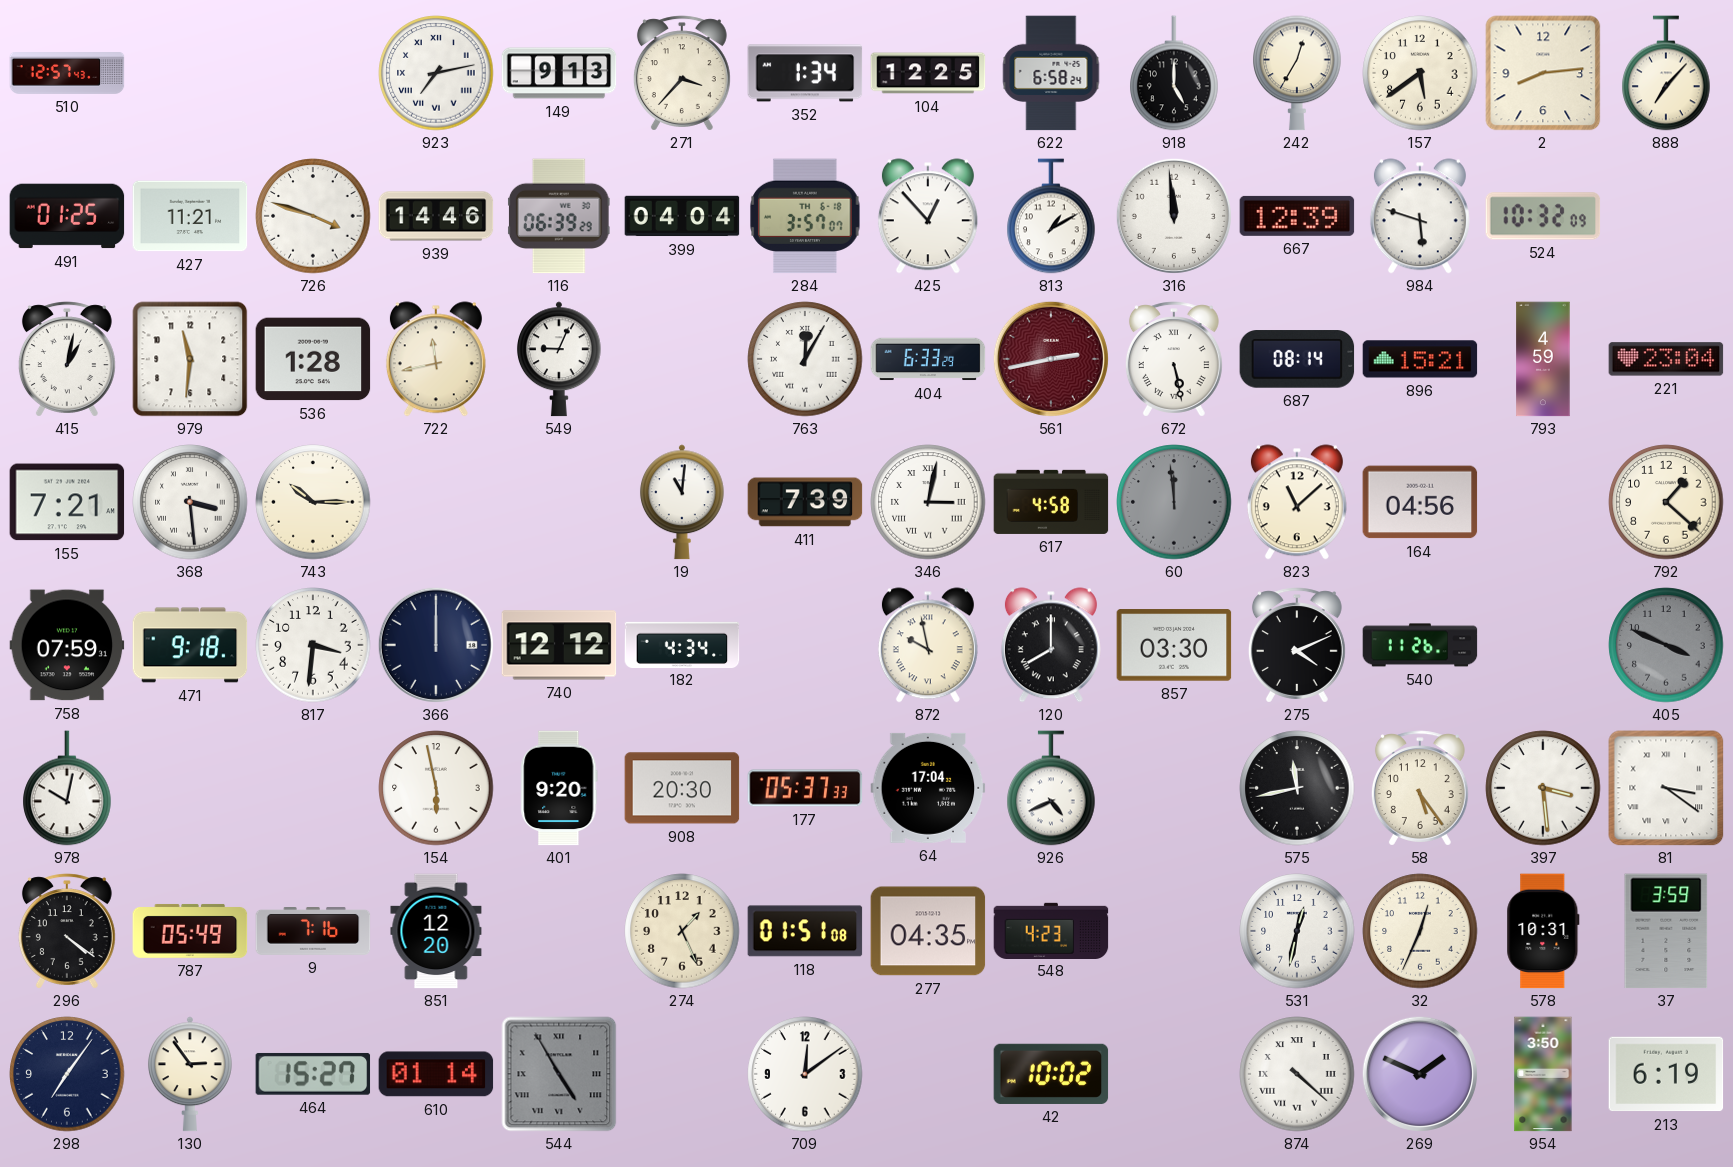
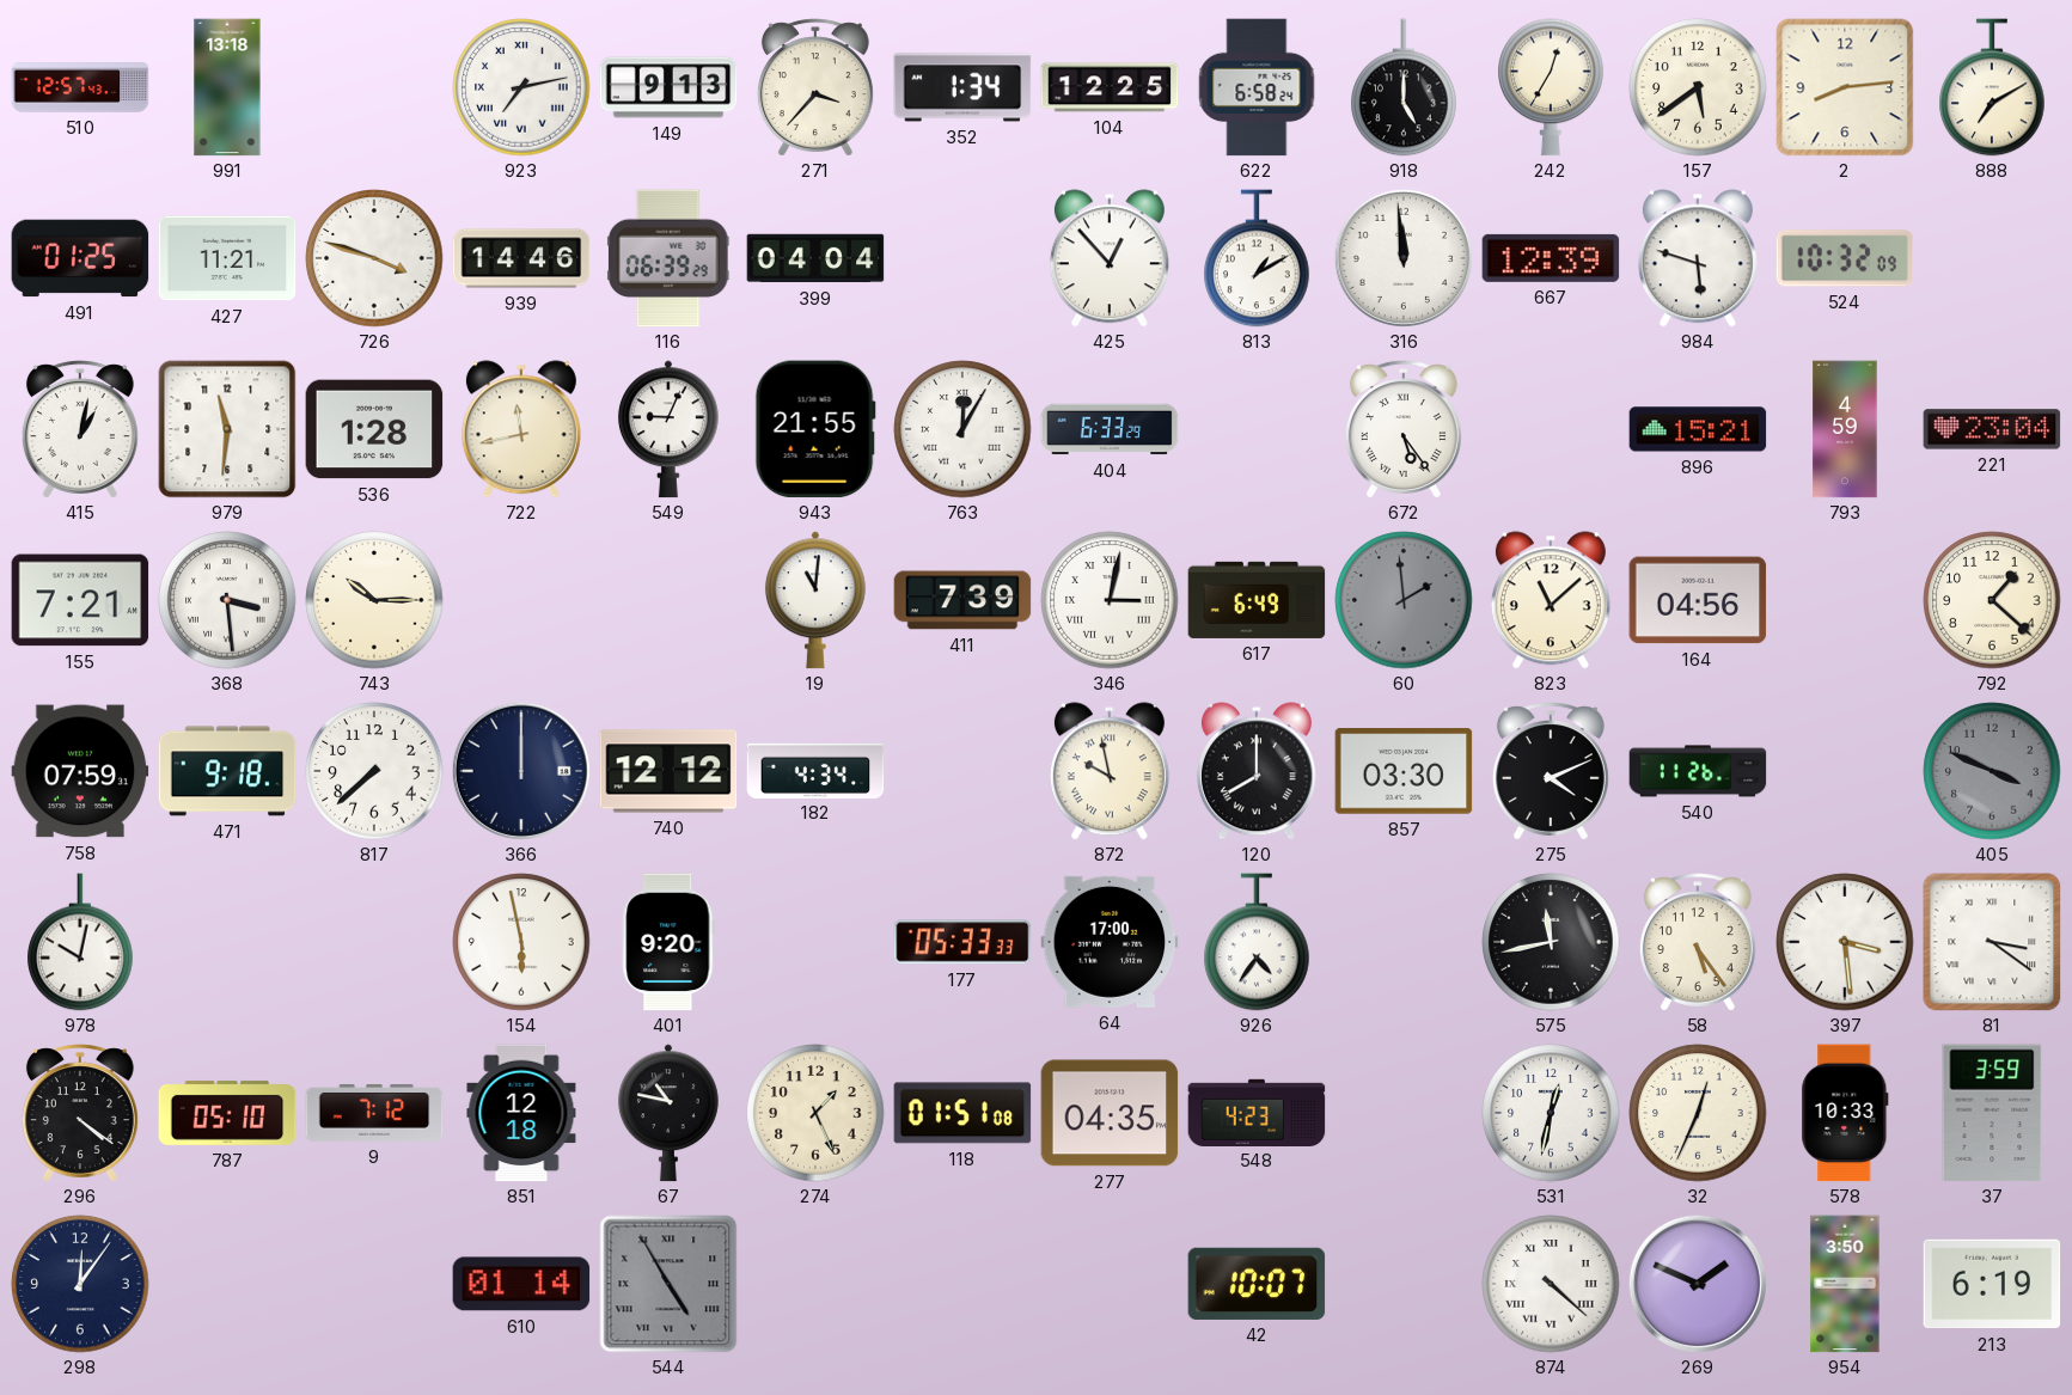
991: none -> 13:18
888: 7:07 -> 7:10
284: 3:57 -> none
943: none -> 21:55
561: 2:43 -> none
672: 5:28 -> 5:24
687: 08:14 -> none
617: 4:58 -> 6:49
60: 11:59 -> 1:59
817: 3:31 -> 7:38
908: 20:30 -> none
177: 05:37 -> 05:33
64: 17:04 -> 17:00
926: 4:41 -> 4:36
787: 05:49 -> 05:10
9: 7:16 -> 7:12
851: 12:20 -> 12:18
67: none -> 10:47
578: 10:31 -> 10:33
298: 7:06 -> 12:06
130: 2:54 -> none
464: 15:27 -> none
709: 12:09 -> none
42: 10:02 -> 10:07
